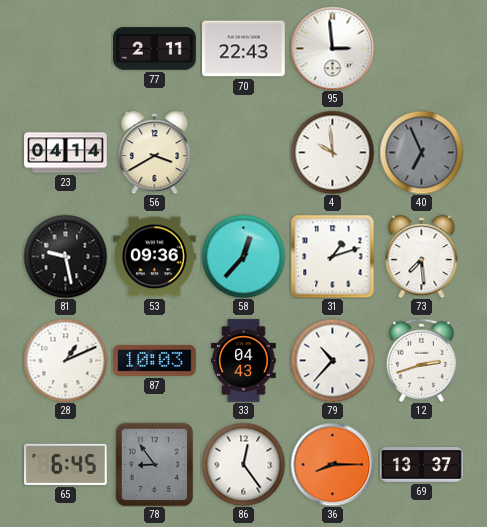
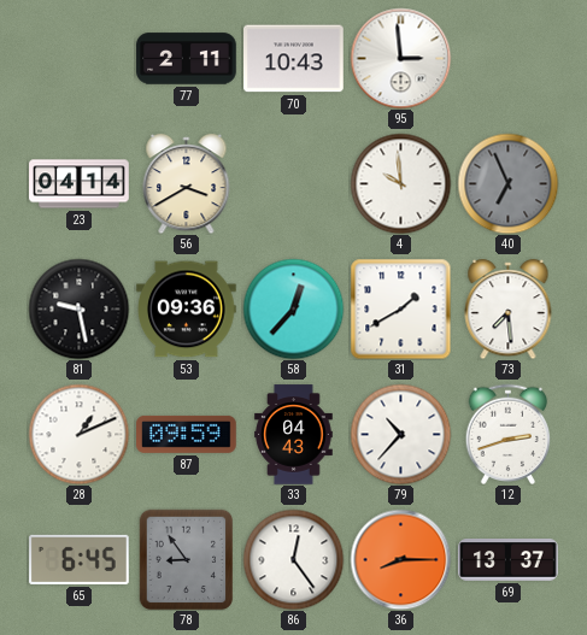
70: 22:43 -> 10:43
31: 1:12 -> 1:40
87: 10:03 -> 09:59
